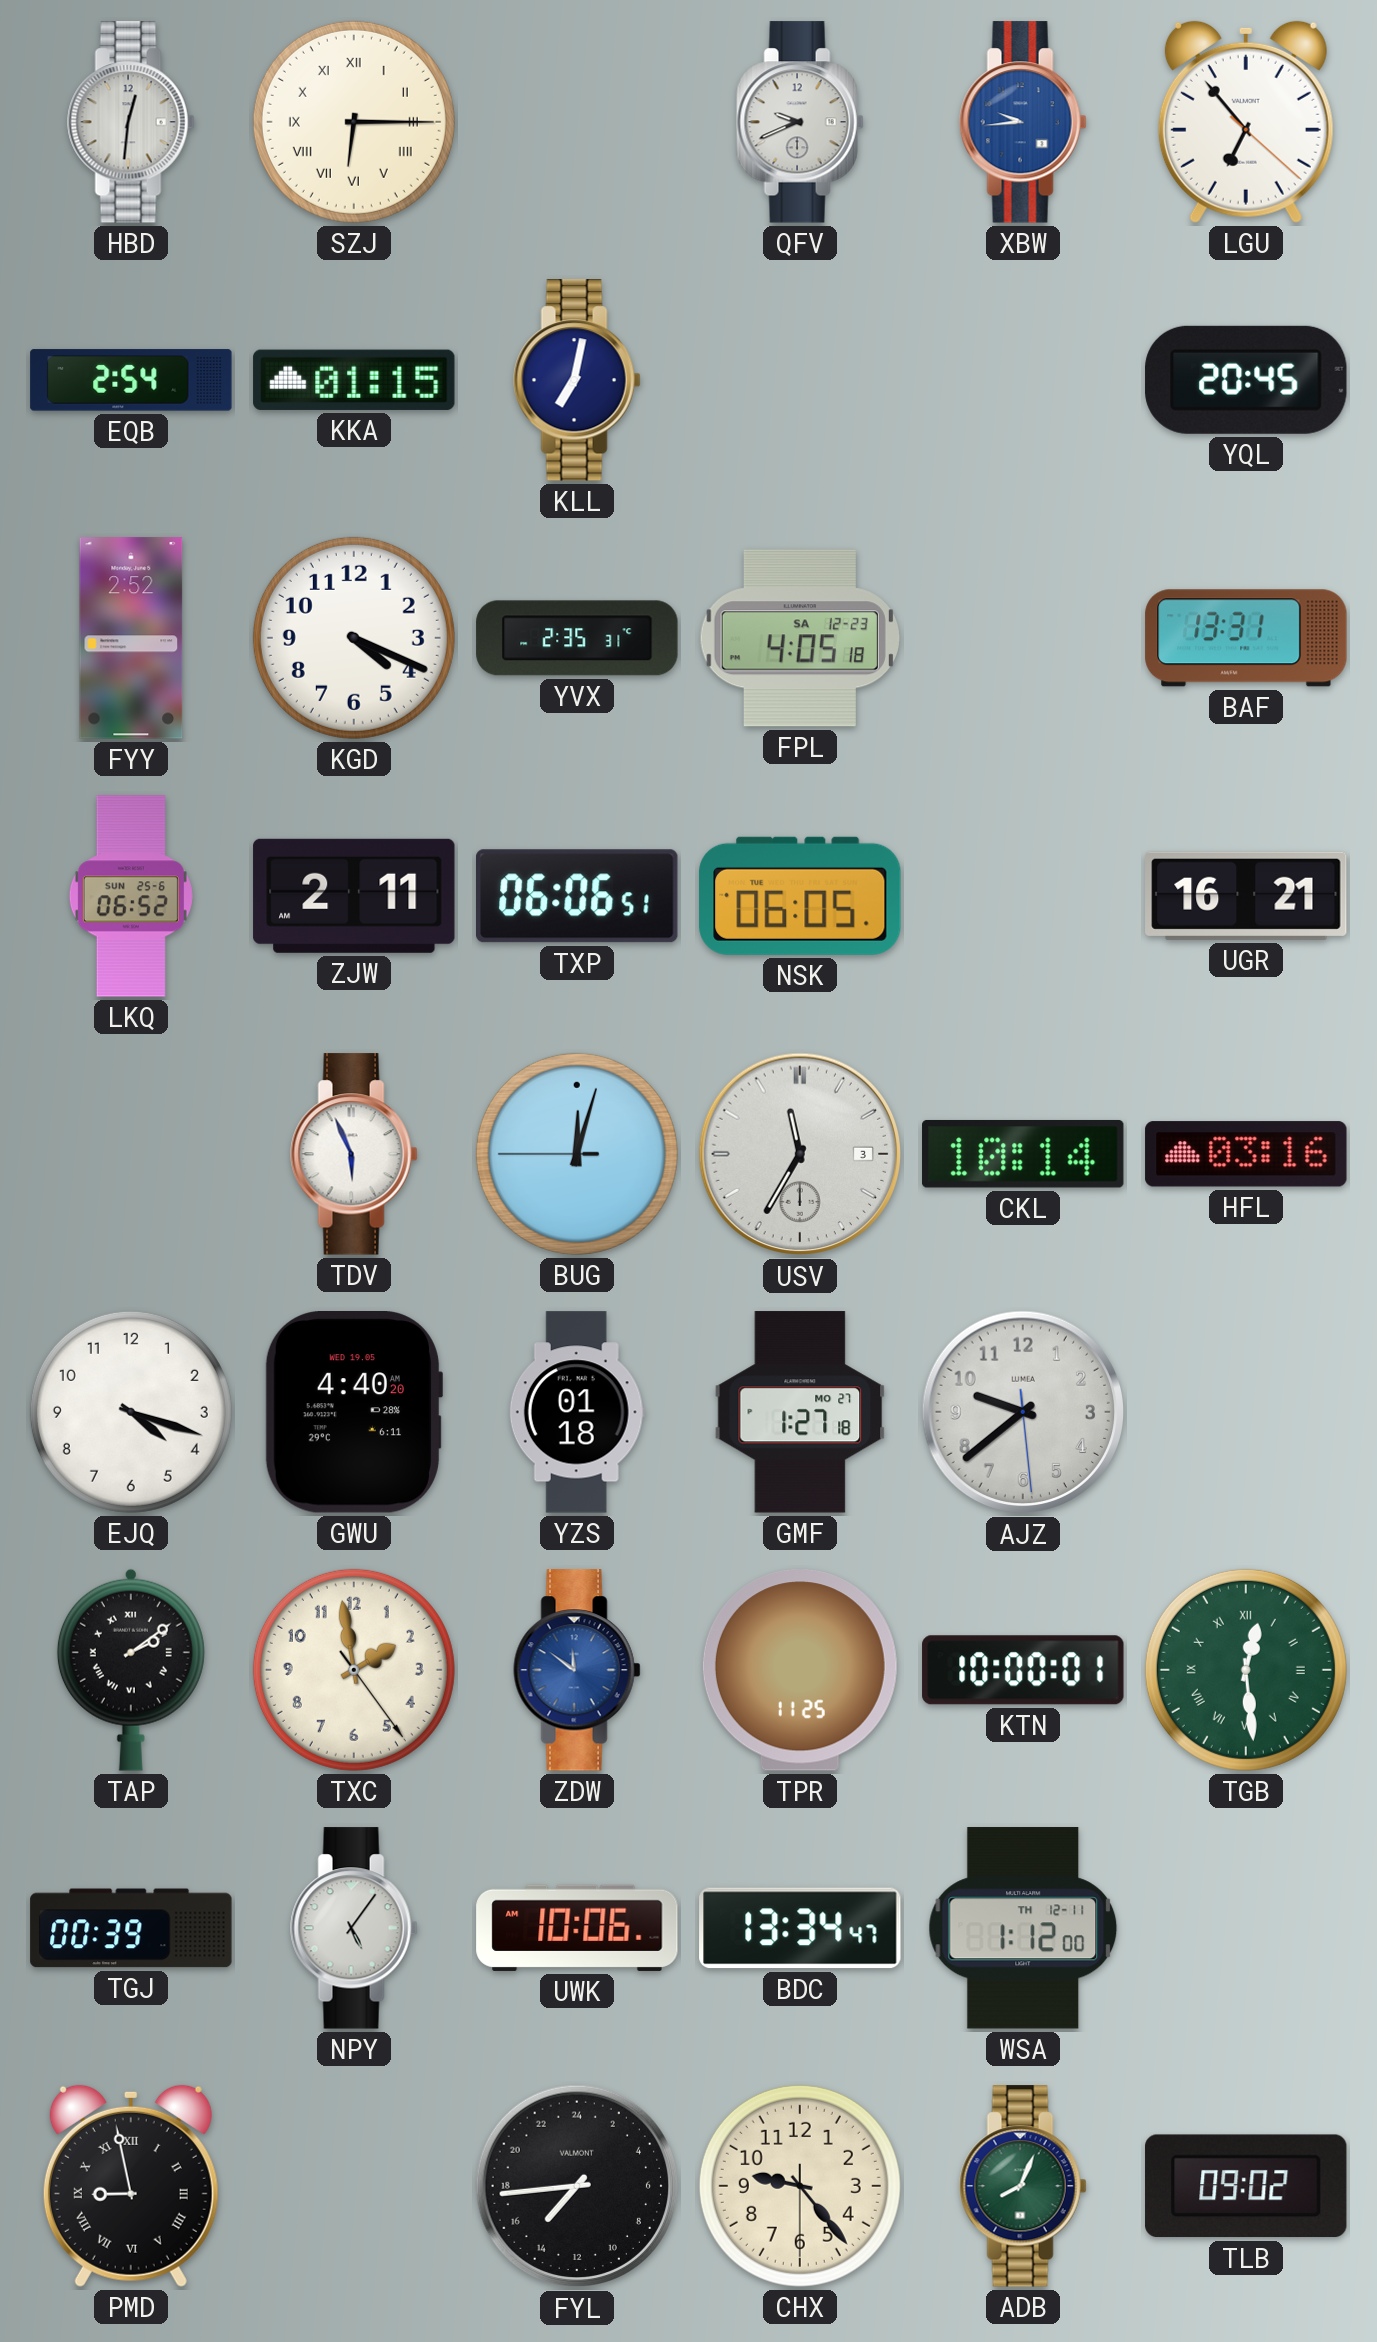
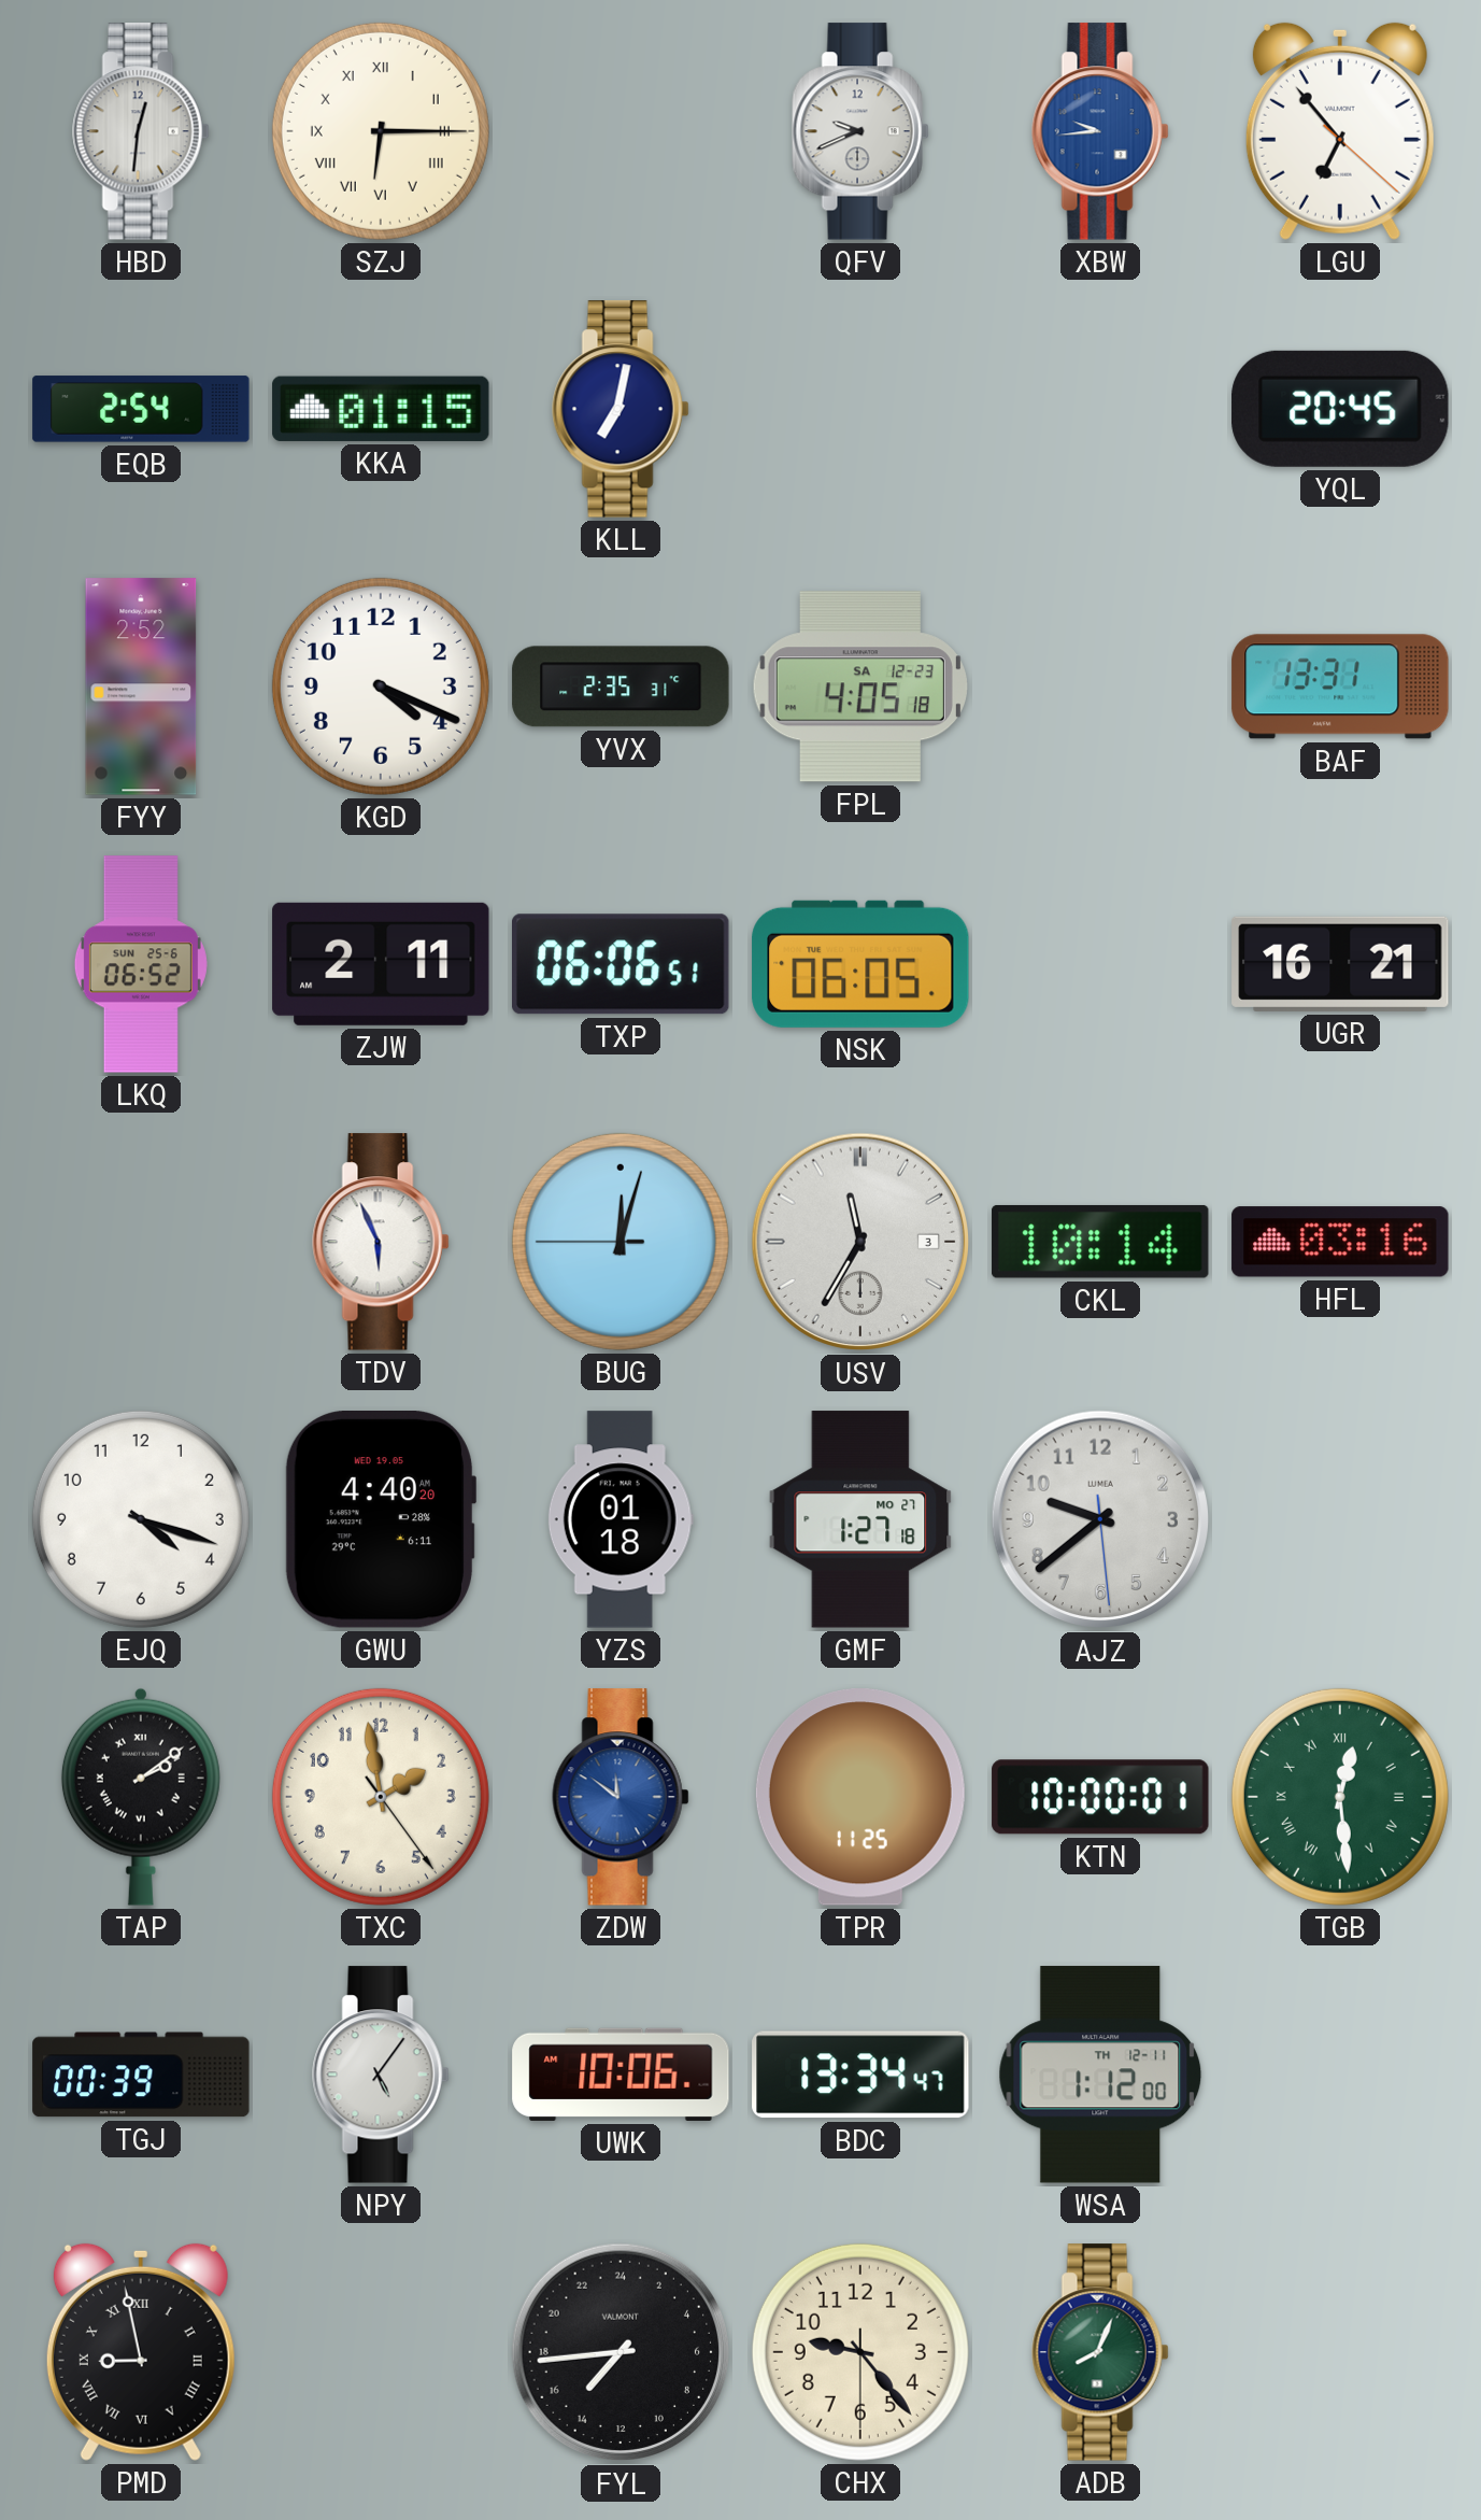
TLB: 09:02 -> none
